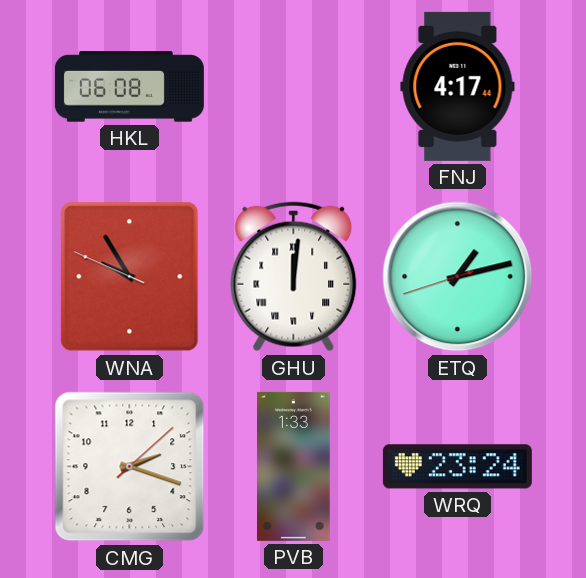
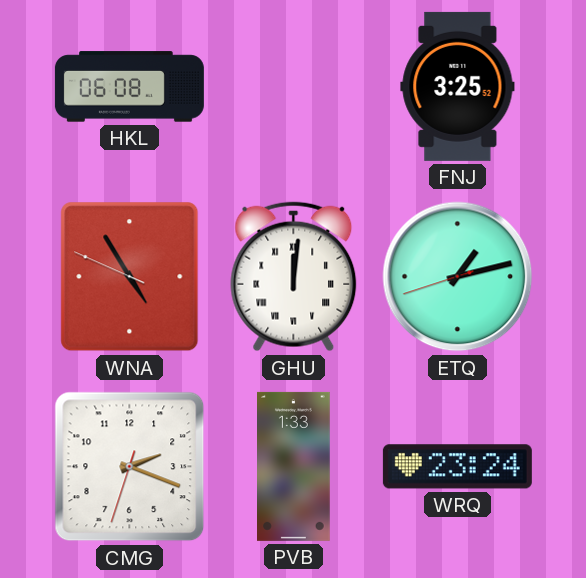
FNJ: 4:17 -> 3:25
WNA: 9:54 -> 4:54
CMG: 2:18:08 -> 2:18:33
